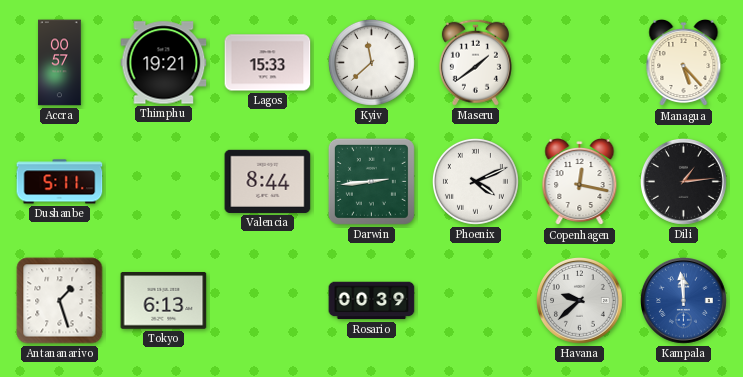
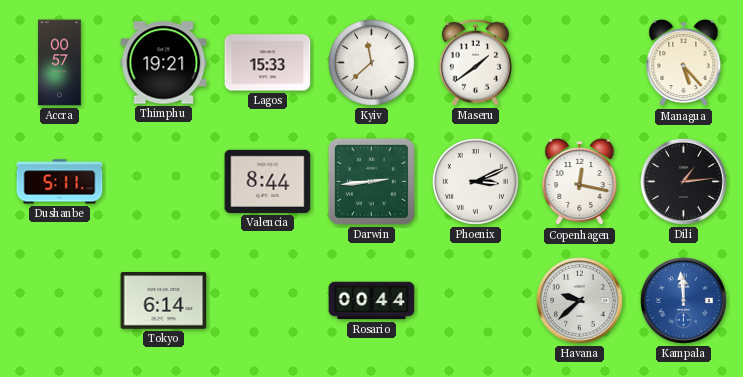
Phoenix: 4:11 -> 3:11
Antananarivo: 1:27 -> none
Tokyo: 6:13 -> 6:14
Rosario: 00:39 -> 00:44
